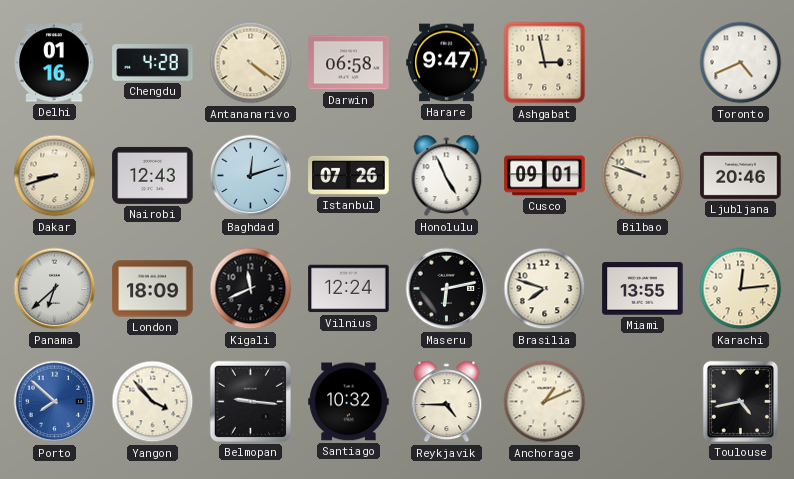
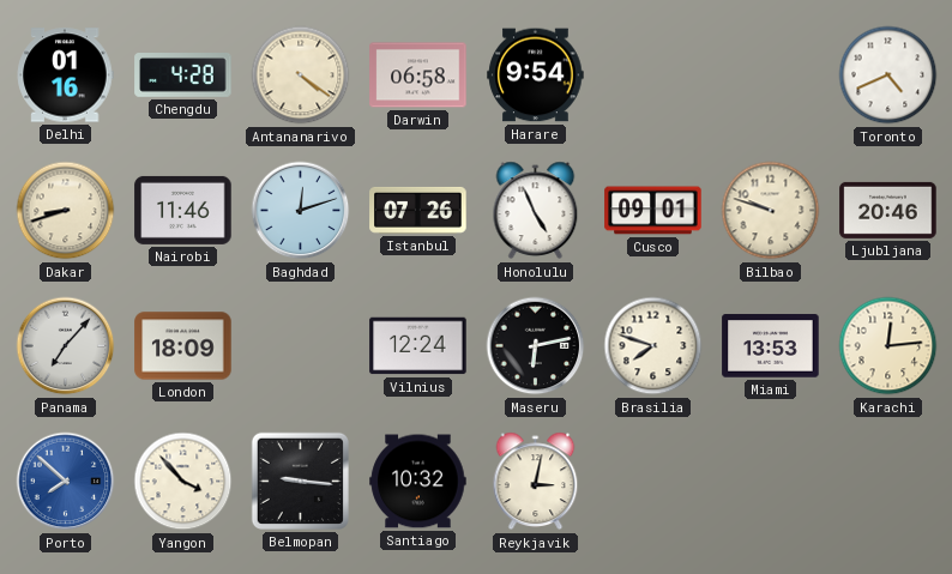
Harare: 9:47 -> 9:54
Ashgabat: 2:58 -> none
Nairobi: 12:43 -> 11:46
Panama: 6:38 -> 7:07
Kigali: 11:41 -> none
Miami: 13:55 -> 13:53
Reykjavik: 4:45 -> 3:02
Anchorage: 1:11 -> none
Toulouse: 4:43 -> none
